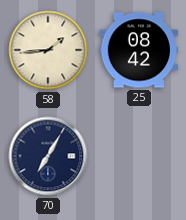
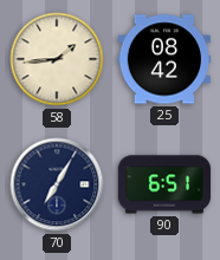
90: none -> 6:51
